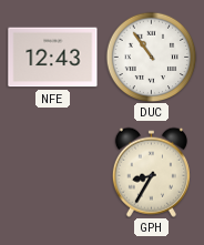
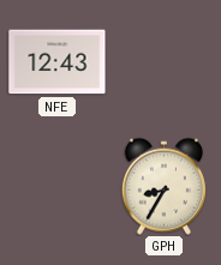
DUC: 10:54 -> none
